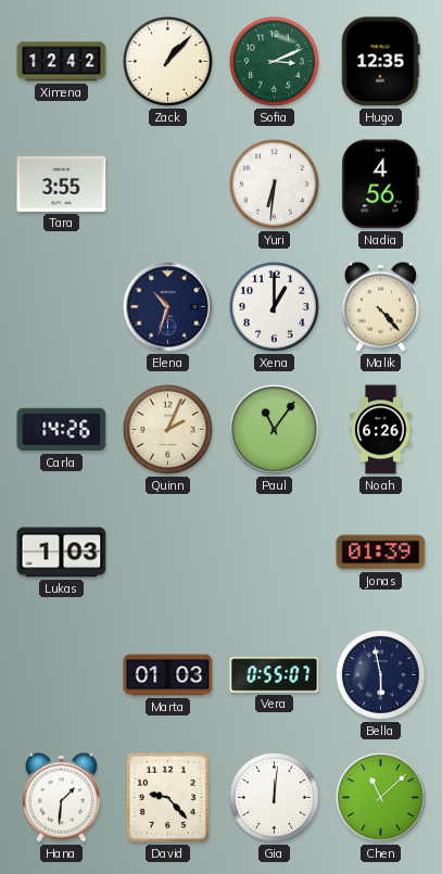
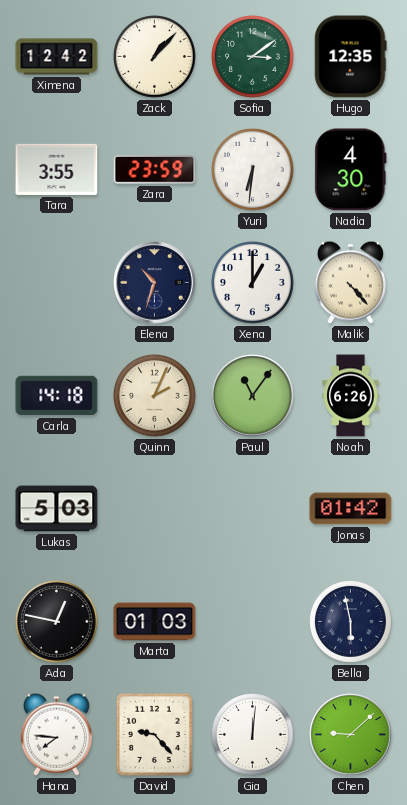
Sofia: 3:11 -> 3:09
Zara: none -> 23:59
Nadia: 4:56 -> 4:30
Carla: 14:26 -> 14:18
Lukas: 1:03 -> 5:03
Jonas: 01:39 -> 01:42
Ada: none -> 12:47
Vera: 0:55 -> none
Hana: 1:31 -> 7:46
Chen: 11:08 -> 9:08
